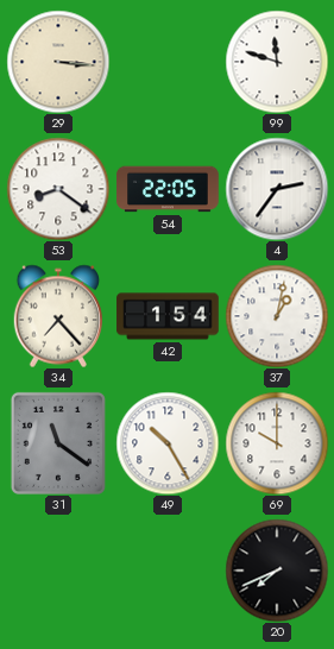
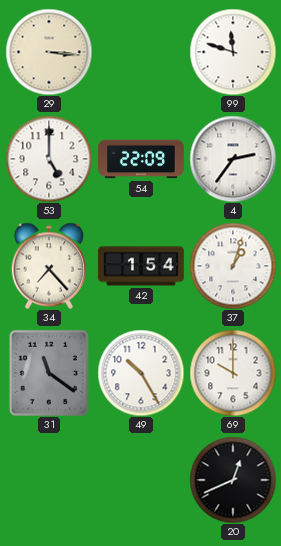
53: 8:21 -> 5:00
54: 22:05 -> 22:09
37: 1:02 -> 1:03
20: 7:41 -> 12:41
